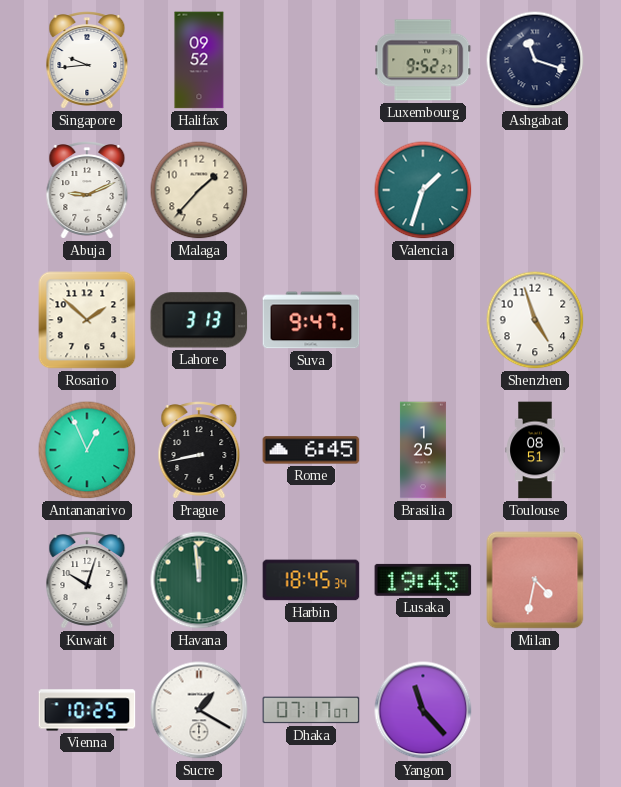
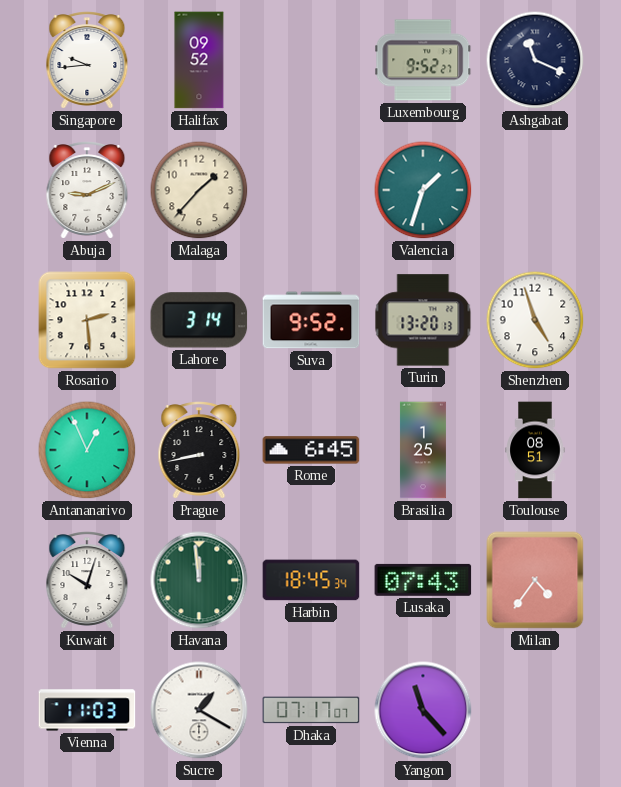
Ashgabat: 11:18 -> 11:19
Rosario: 1:52 -> 2:29
Lahore: 3:13 -> 3:14
Suva: 9:47 -> 9:52
Turin: none -> 13:20
Lusaka: 19:43 -> 07:43
Milan: 4:32 -> 4:36
Vienna: 10:25 -> 11:03
